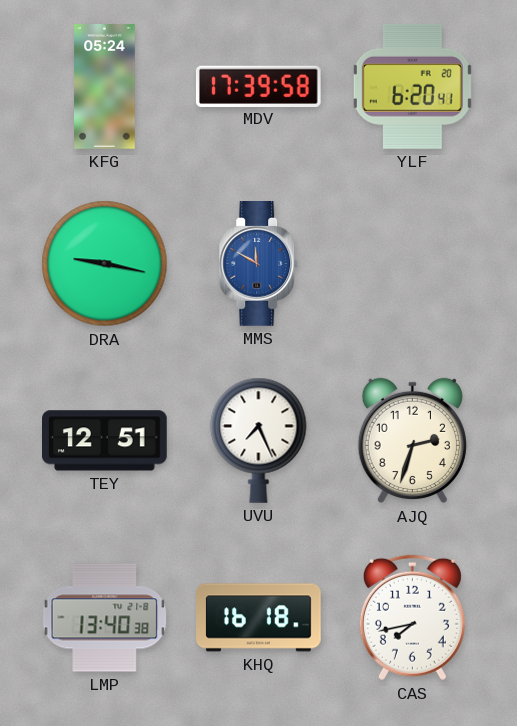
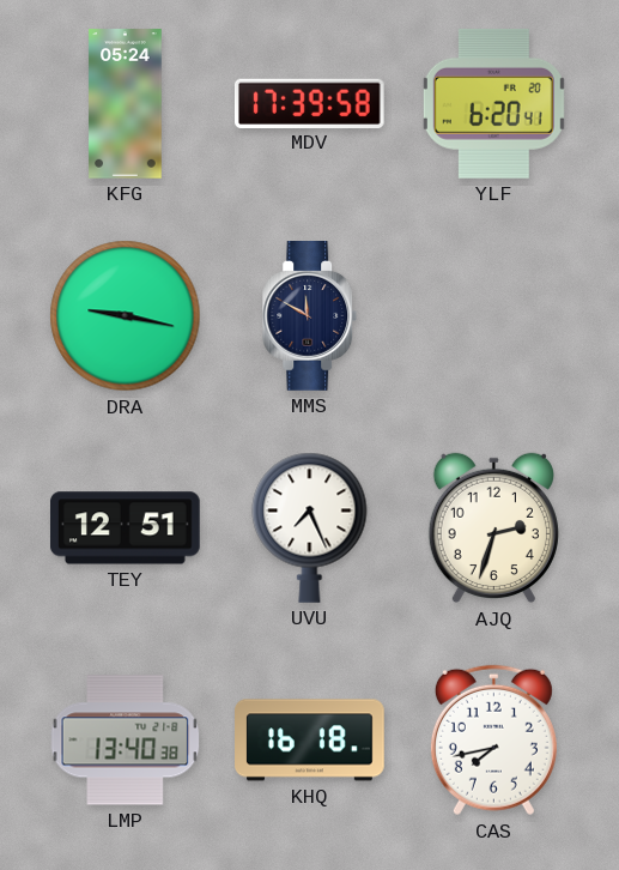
MMS dial: blue -> navy
